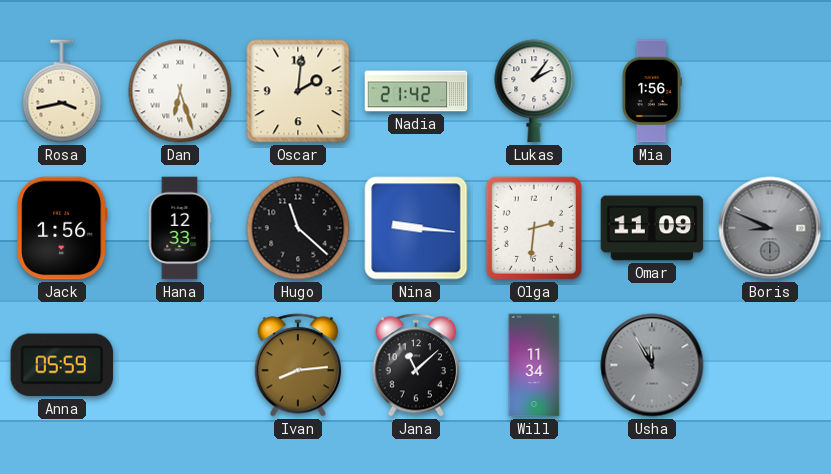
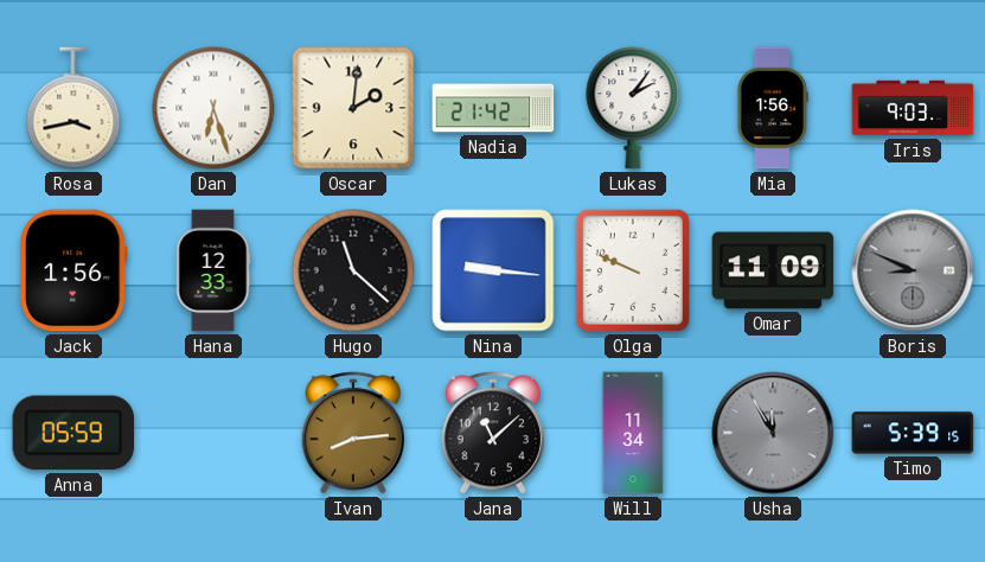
Iris: none -> 9:03
Olga: 2:31 -> 9:49
Timo: none -> 5:39
